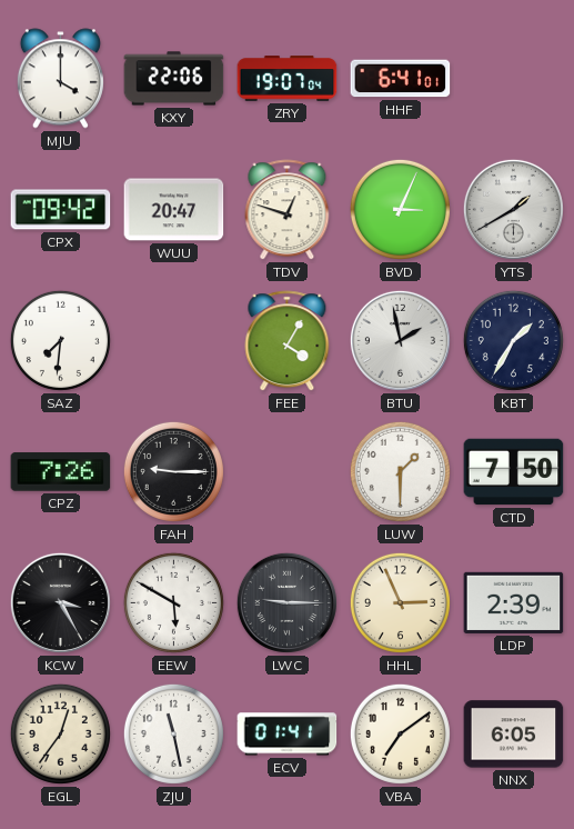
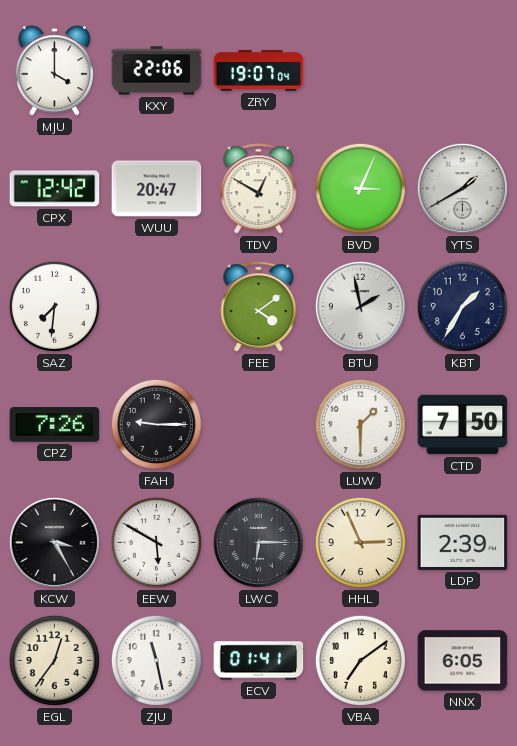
HHF: 6:41 -> none
CPX: 09:42 -> 12:42
TDV: 12:48 -> 12:50
FEE: 4:05 -> 4:09
LWC: 9:15 -> 6:15
